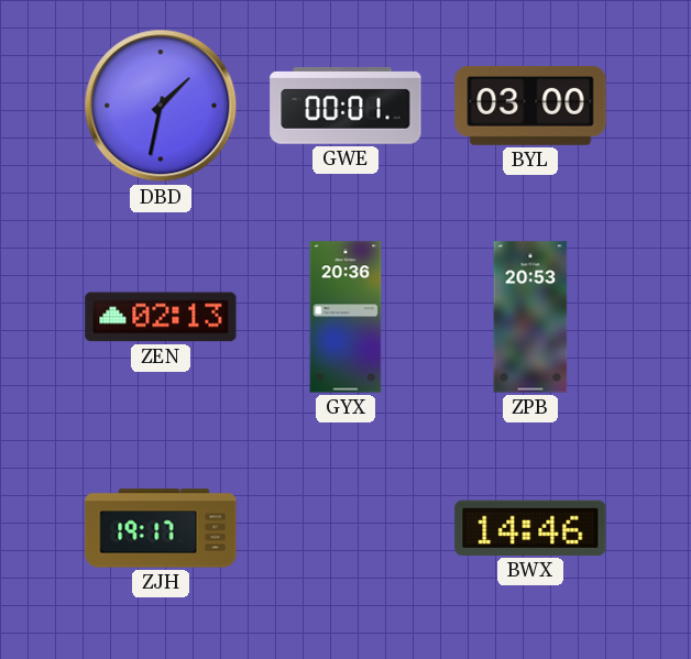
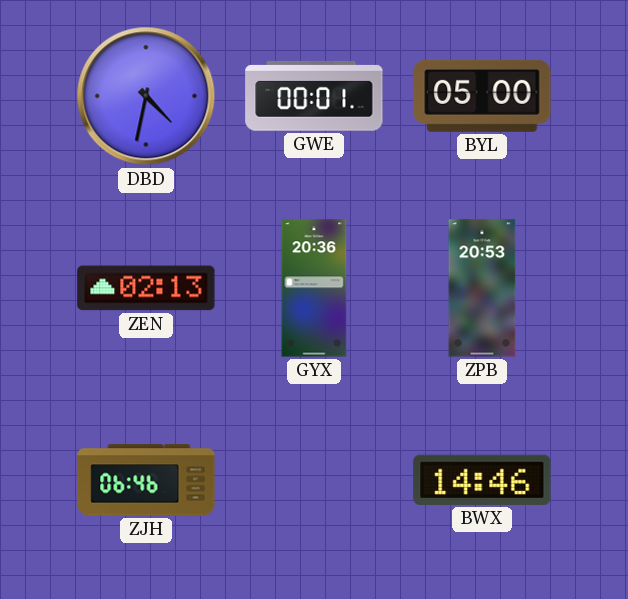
DBD: 1:32 -> 4:32
BYL: 03:00 -> 05:00
ZJH: 19:17 -> 06:46
